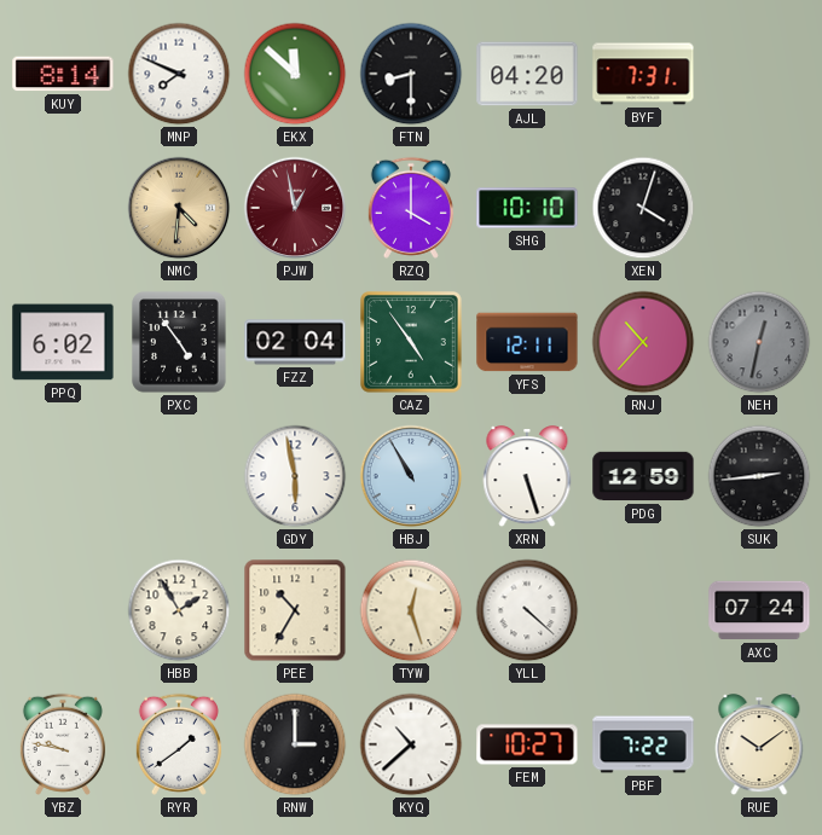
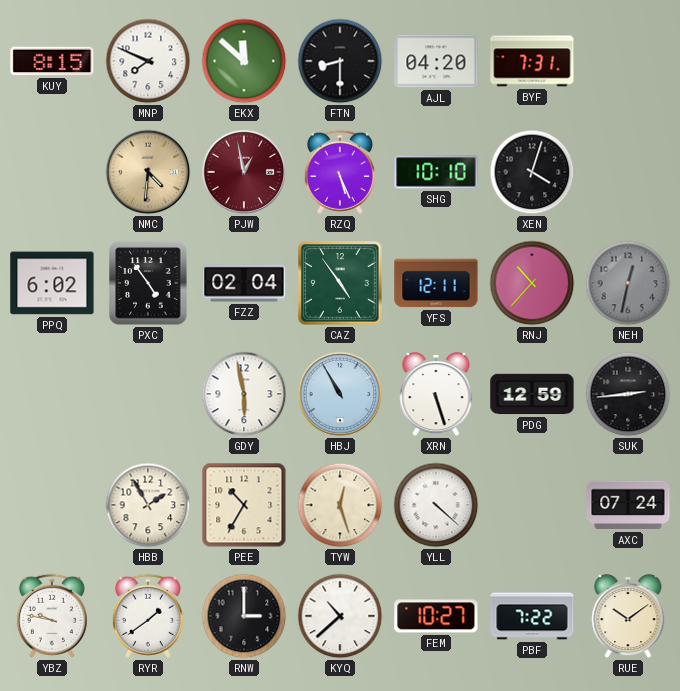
KUY: 8:14 -> 8:15
RZQ: 4:00 -> 5:26
